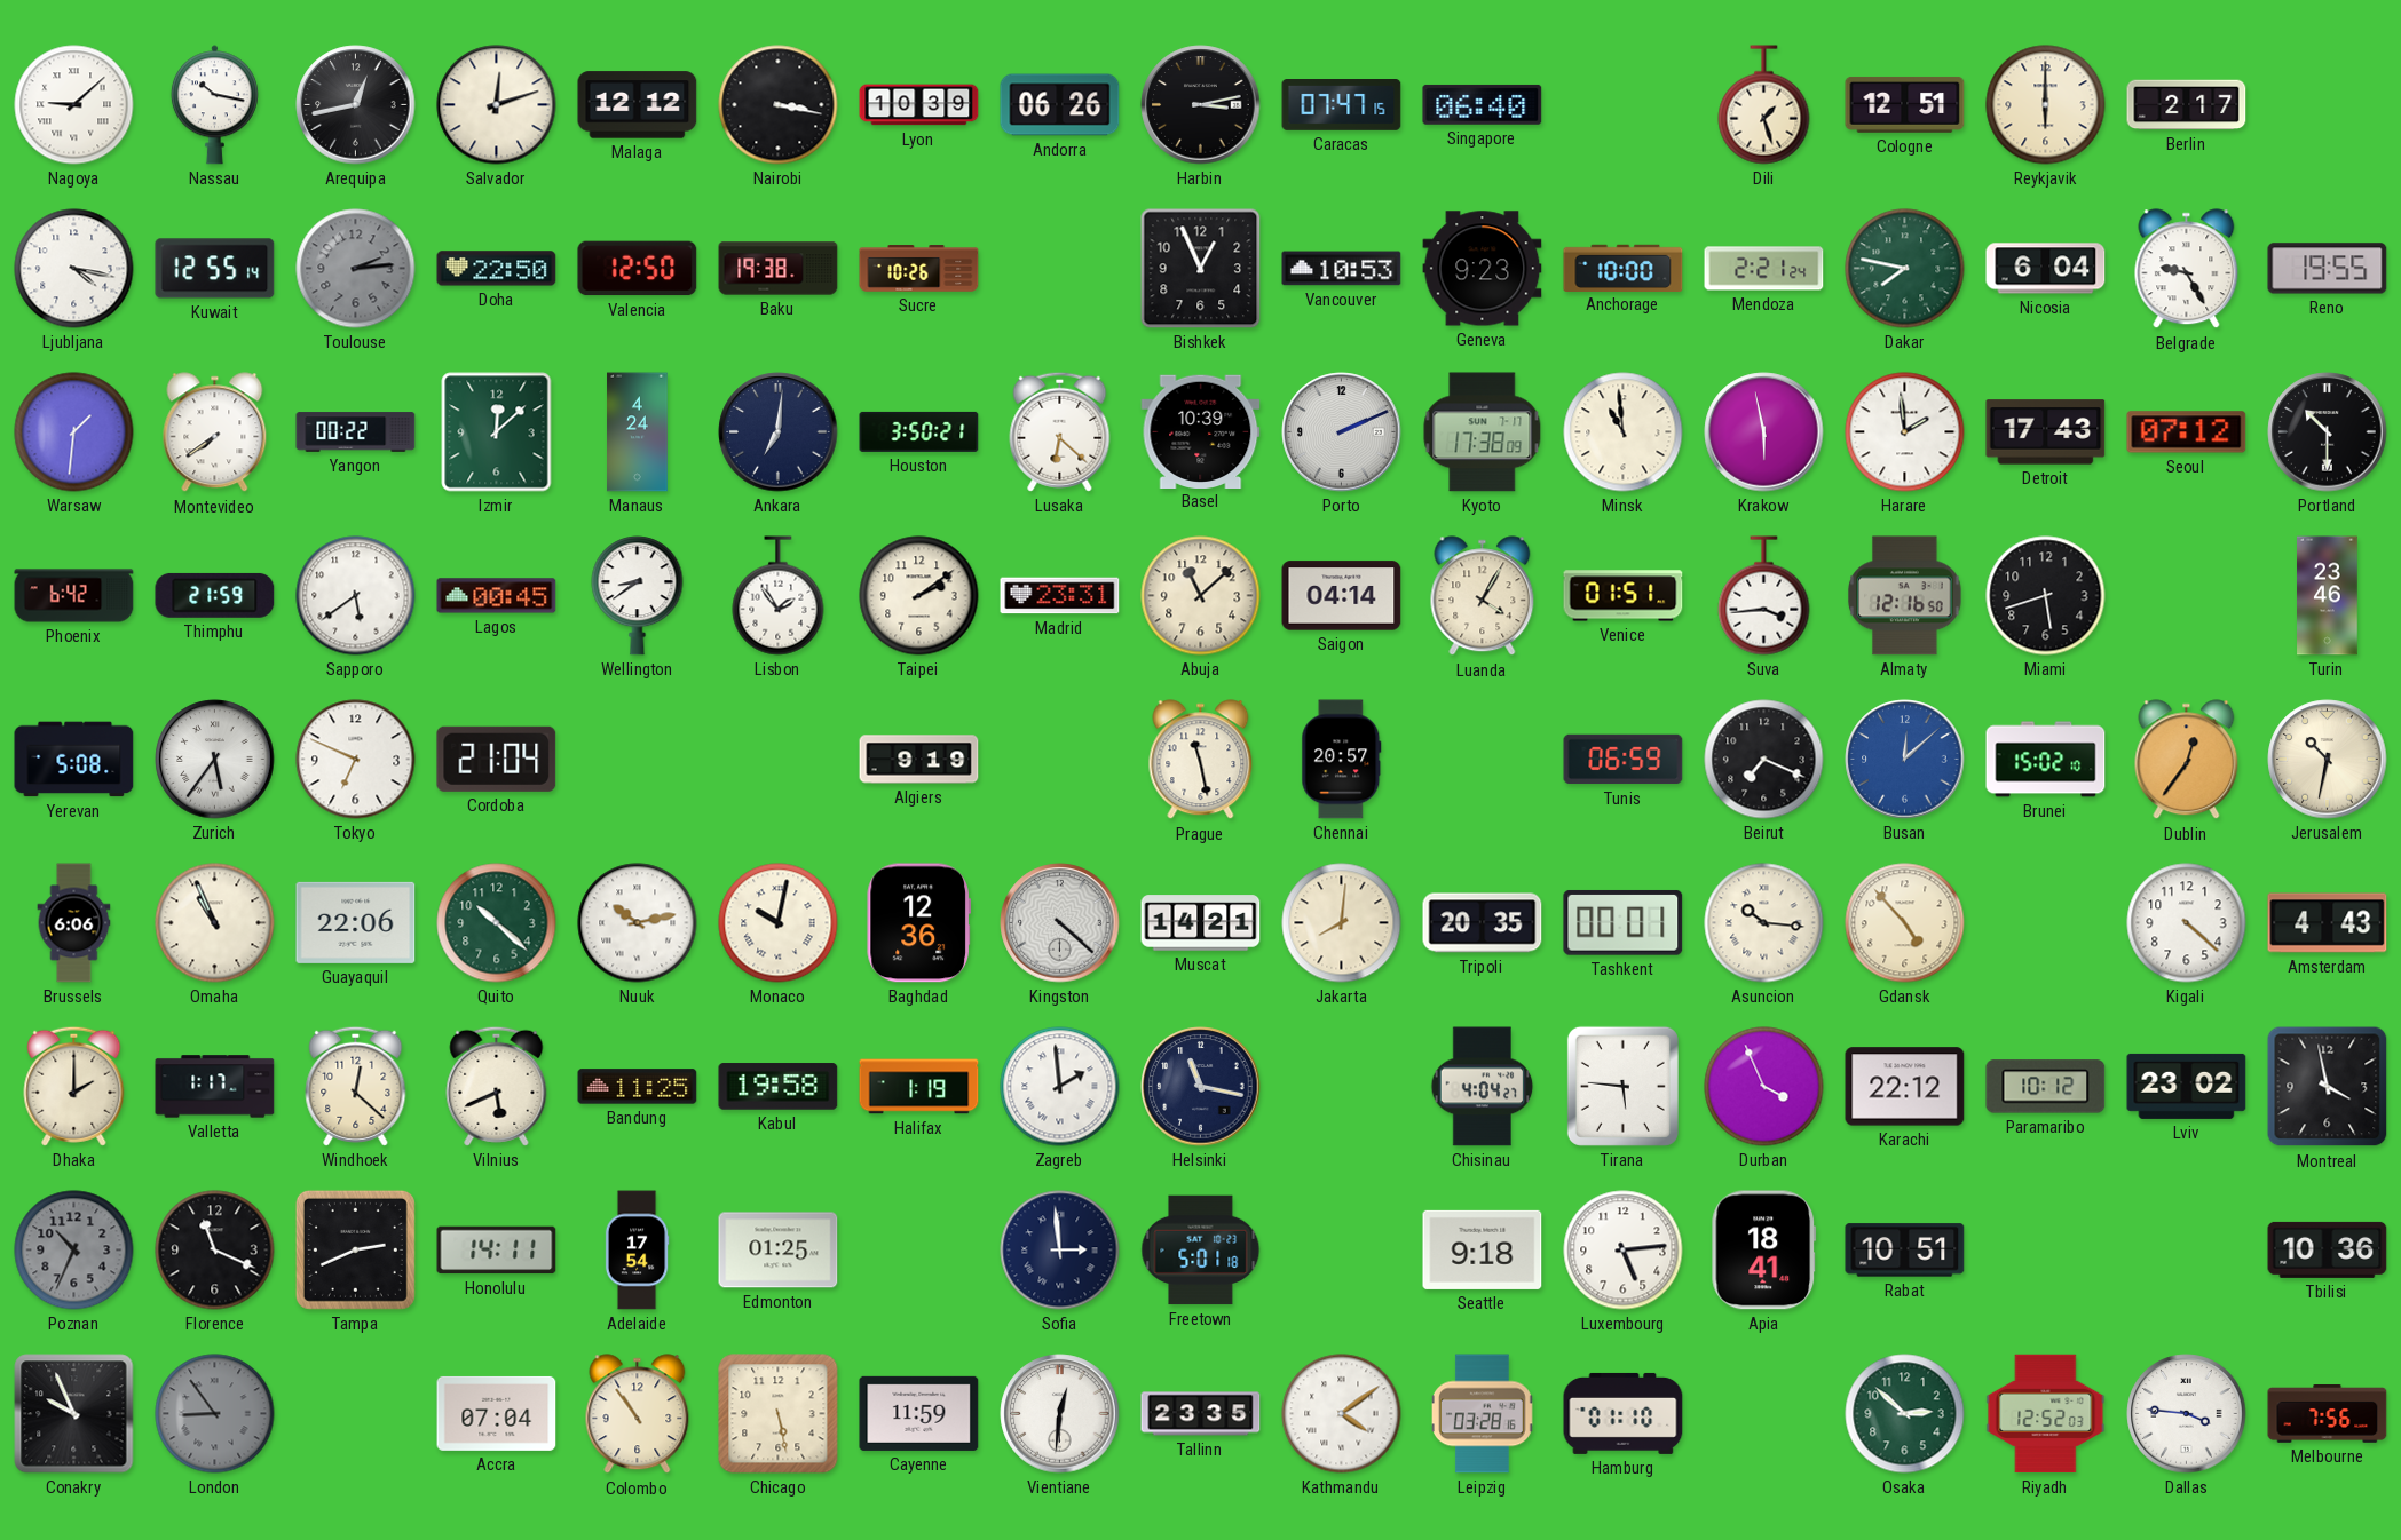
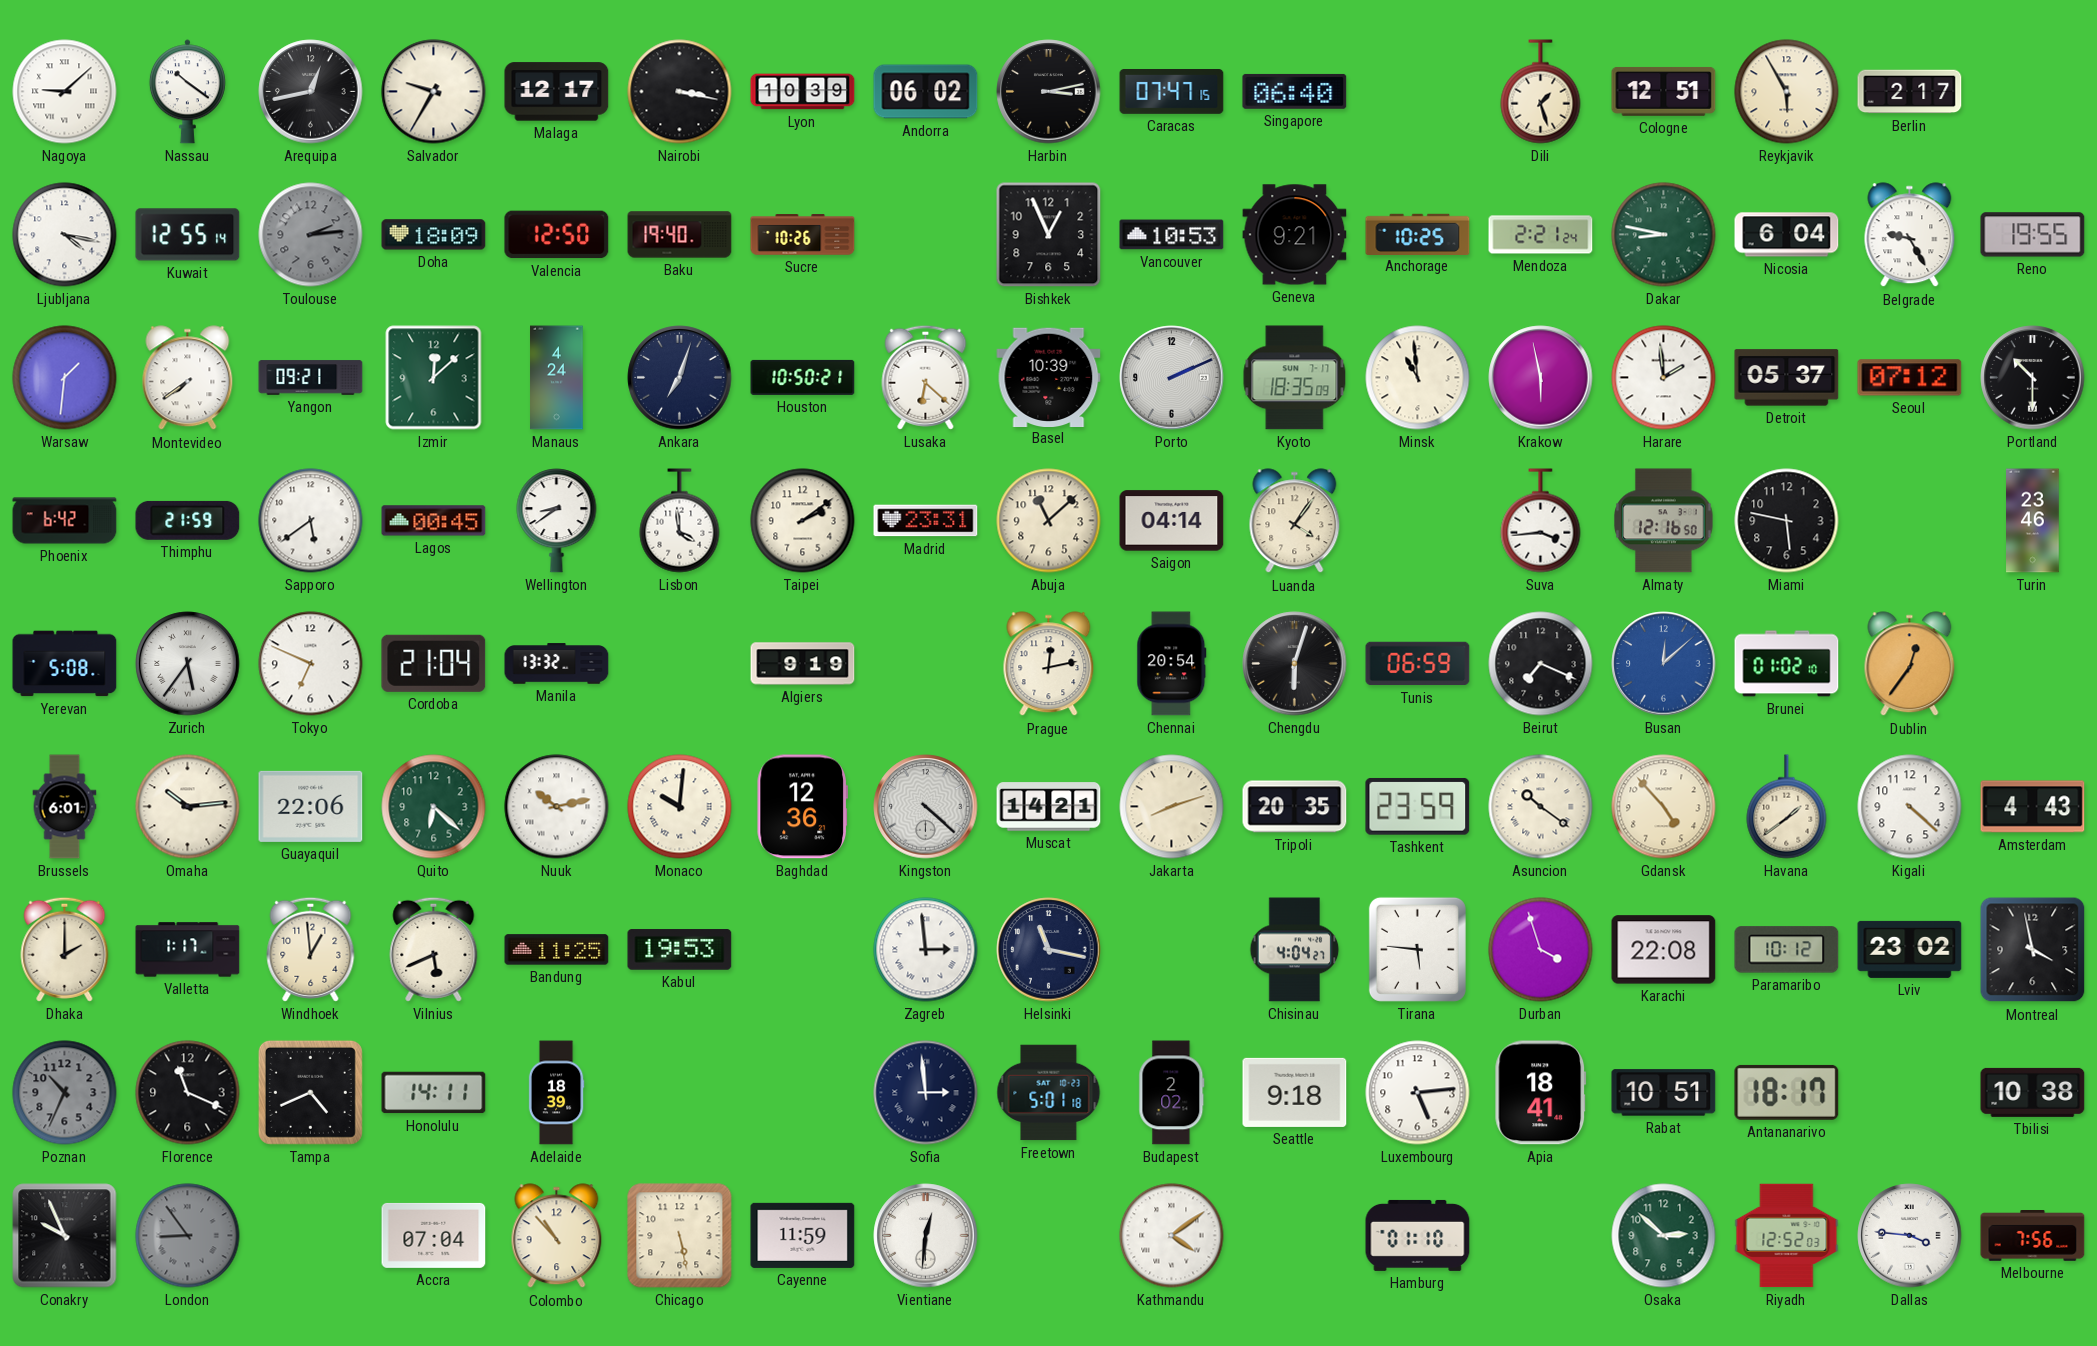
Nassau: 10:17 -> 10:21
Salvador: 12:12 -> 9:35
Malaga: 12:12 -> 12:17
Andorra: 06:26 -> 06:02
Reykjavik: 6:00 -> 5:55
Doha: 22:50 -> 18:09
Baku: 19:38 -> 19:40
Geneva: 9:23 -> 9:21
Anchorage: 10:00 -> 10:25
Dakar: 7:47 -> 8:47
Yangon: 00:22 -> 09:21
Ankara: 7:01 -> 7:03
Houston: 3:50 -> 10:50
Kyoto: 17:38 -> 18:35
Detroit: 17:43 -> 05:37
Lisbon: 1:54 -> 3:59
Luanda: 4:05 -> 4:06
Venice: 01:51 -> none
Miami: 5:42 -> 5:47
Manila: none -> 13:32
Prague: 11:28 -> 12:13
Chennai: 20:57 -> 20:54
Chengdu: none -> 6:03
Brunei: 15:02 -> 01:02
Jerusalem: 10:32 -> none
Brussels: 6:06 -> 6:01
Omaha: 10:56 -> 10:14
Quito: 10:22 -> 6:22
Monaco: 10:02 -> 10:01
Jakarta: 8:01 -> 8:12
Tashkent: 00:01 -> 23:59
Asuncion: 10:16 -> 10:21
Havana: none -> 1:39
Windhoek: 12:22 -> 12:59
Kabul: 19:58 -> 19:53
Halifax: 1:19 -> none
Zagreb: 1:59 -> 2:59
Durban: 3:56 -> 3:57
Karachi: 22:12 -> 22:08
Tampa: 2:41 -> 4:41
Adelaide: 17:54 -> 18:39
Edmonton: 01:25 -> none
Budapest: none -> 2:02
Antananarivo: none -> 18:17
Tbilisi: 10:36 -> 10:38
Colombo: 10:54 -> 10:53
Tallinn: 23:35 -> none
Leipzig: 03:28 -> none
